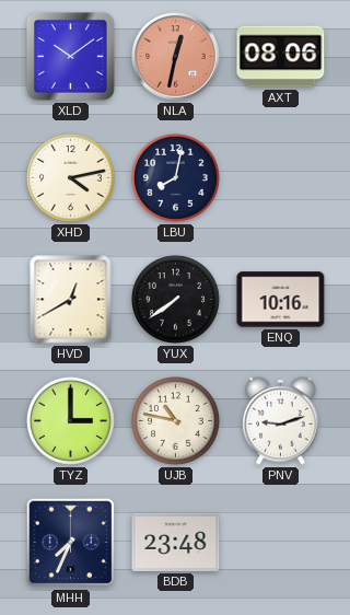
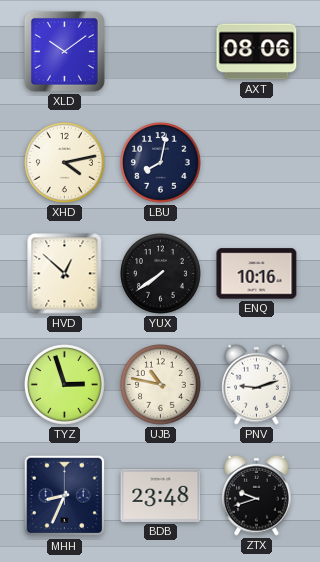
NLA: 12:32 -> none
HVD: 12:40 -> 12:52
TYZ: 3:00 -> 2:57
MHH: 7:34 -> 8:34
ZTX: none -> 9:42
